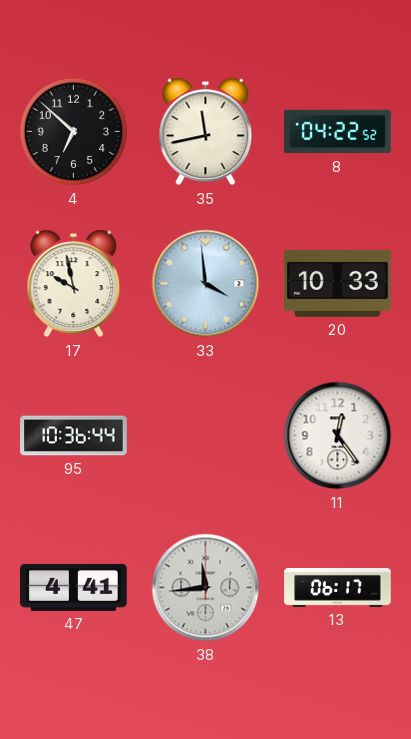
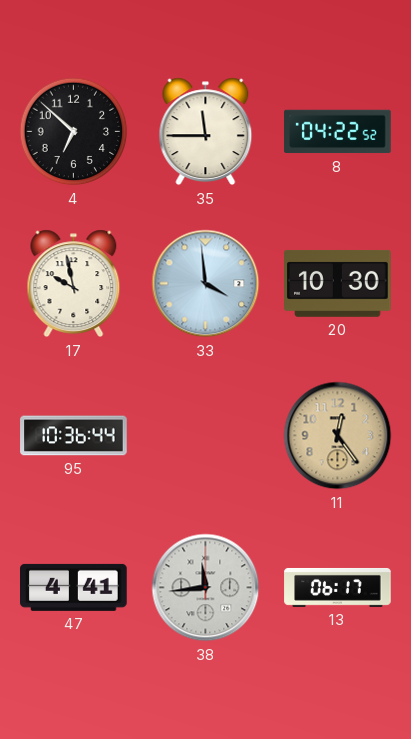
35: 11:43 -> 11:45
20: 10:33 -> 10:30
11 dial: white -> champagne
